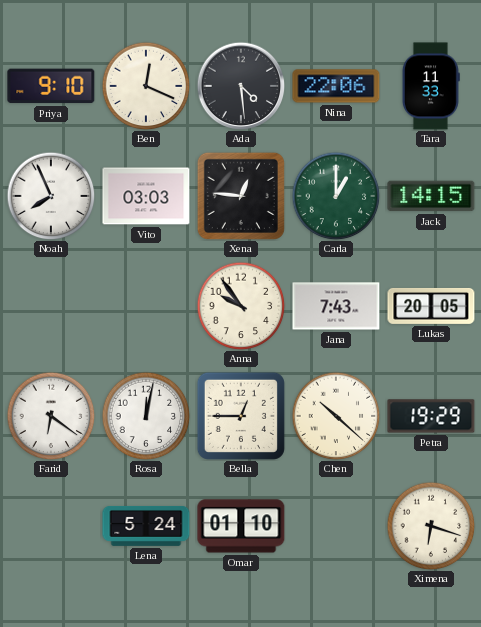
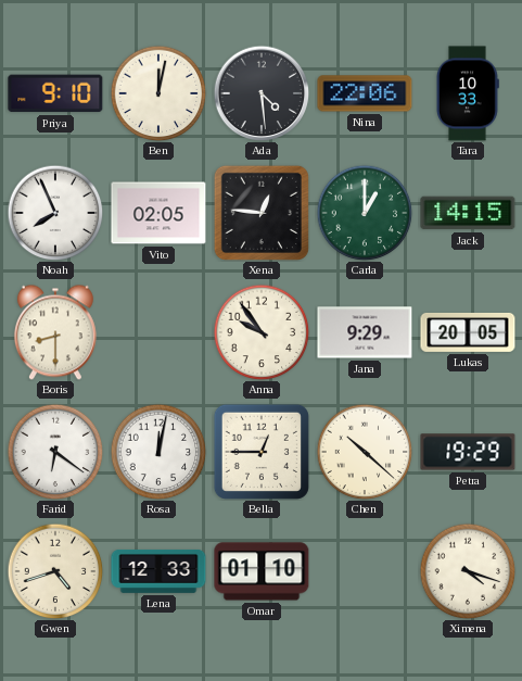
Ben: 12:19 -> 12:02
Tara: 11:33 -> 10:33
Vito: 03:03 -> 02:05
Boris: none -> 8:30
Jana: 7:43 -> 9:29
Gwen: none -> 4:42
Lena: 5:24 -> 12:33
Ximena: 6:18 -> 4:18
